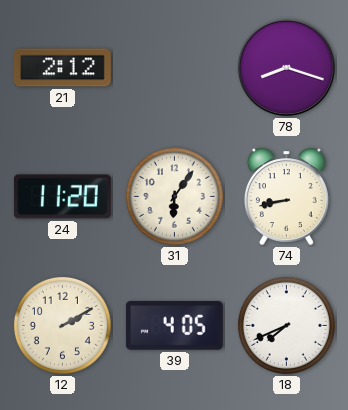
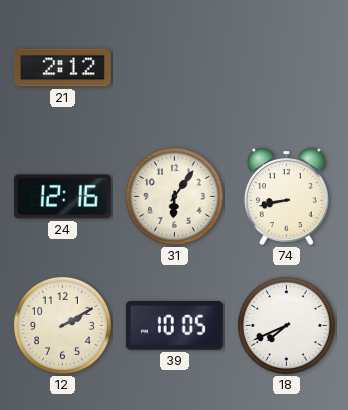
78: 8:18 -> none
24: 11:20 -> 12:16
39: 4:05 -> 10:05
